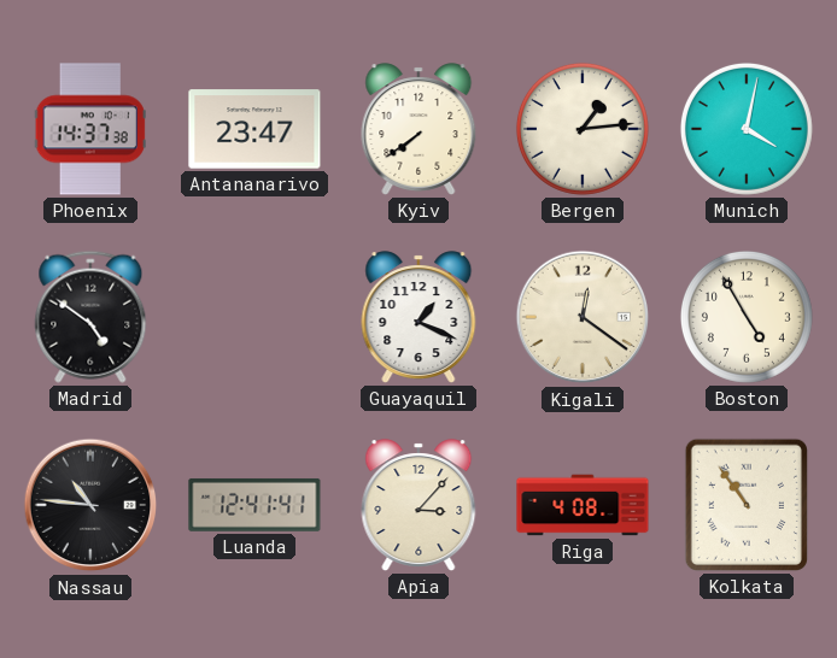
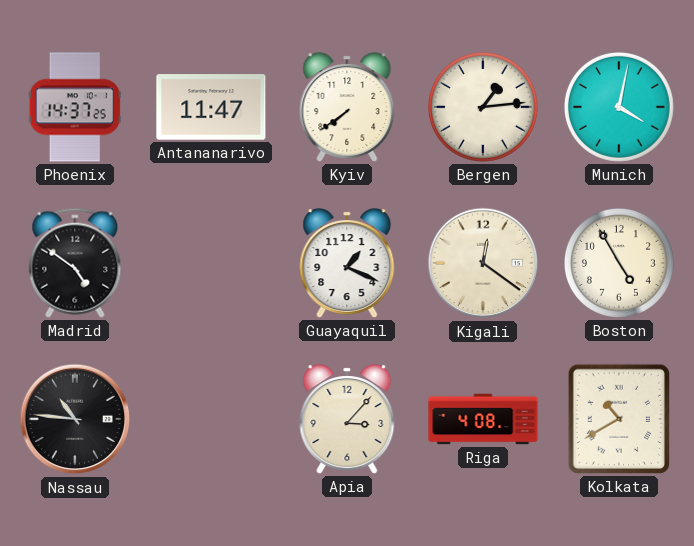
Phoenix: 14:37:38 -> 14:37:25
Antananarivo: 23:47 -> 11:47
Luanda: 12:41 -> none
Kolkata: 10:54 -> 10:40
